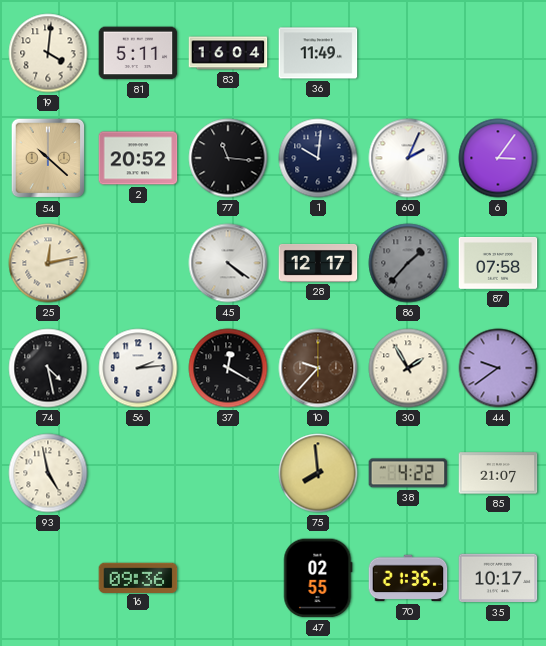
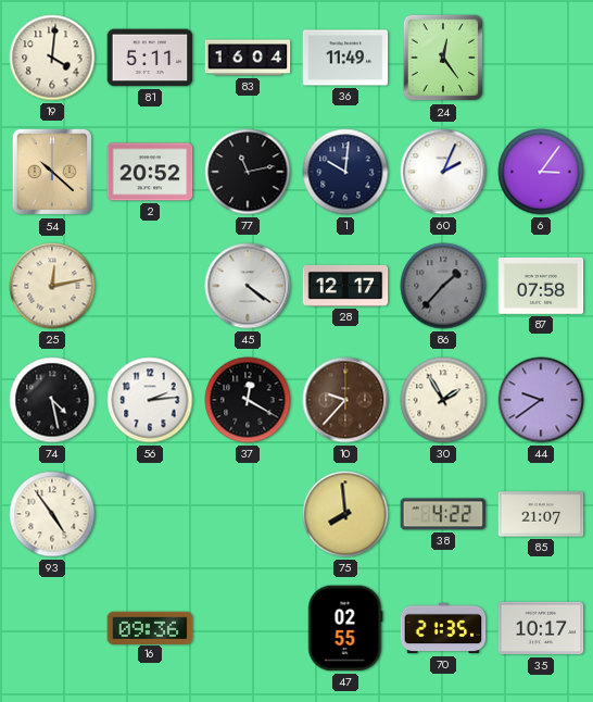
24: none -> 12:24
77: 11:16 -> 11:13
93: 4:58 -> 4:54
